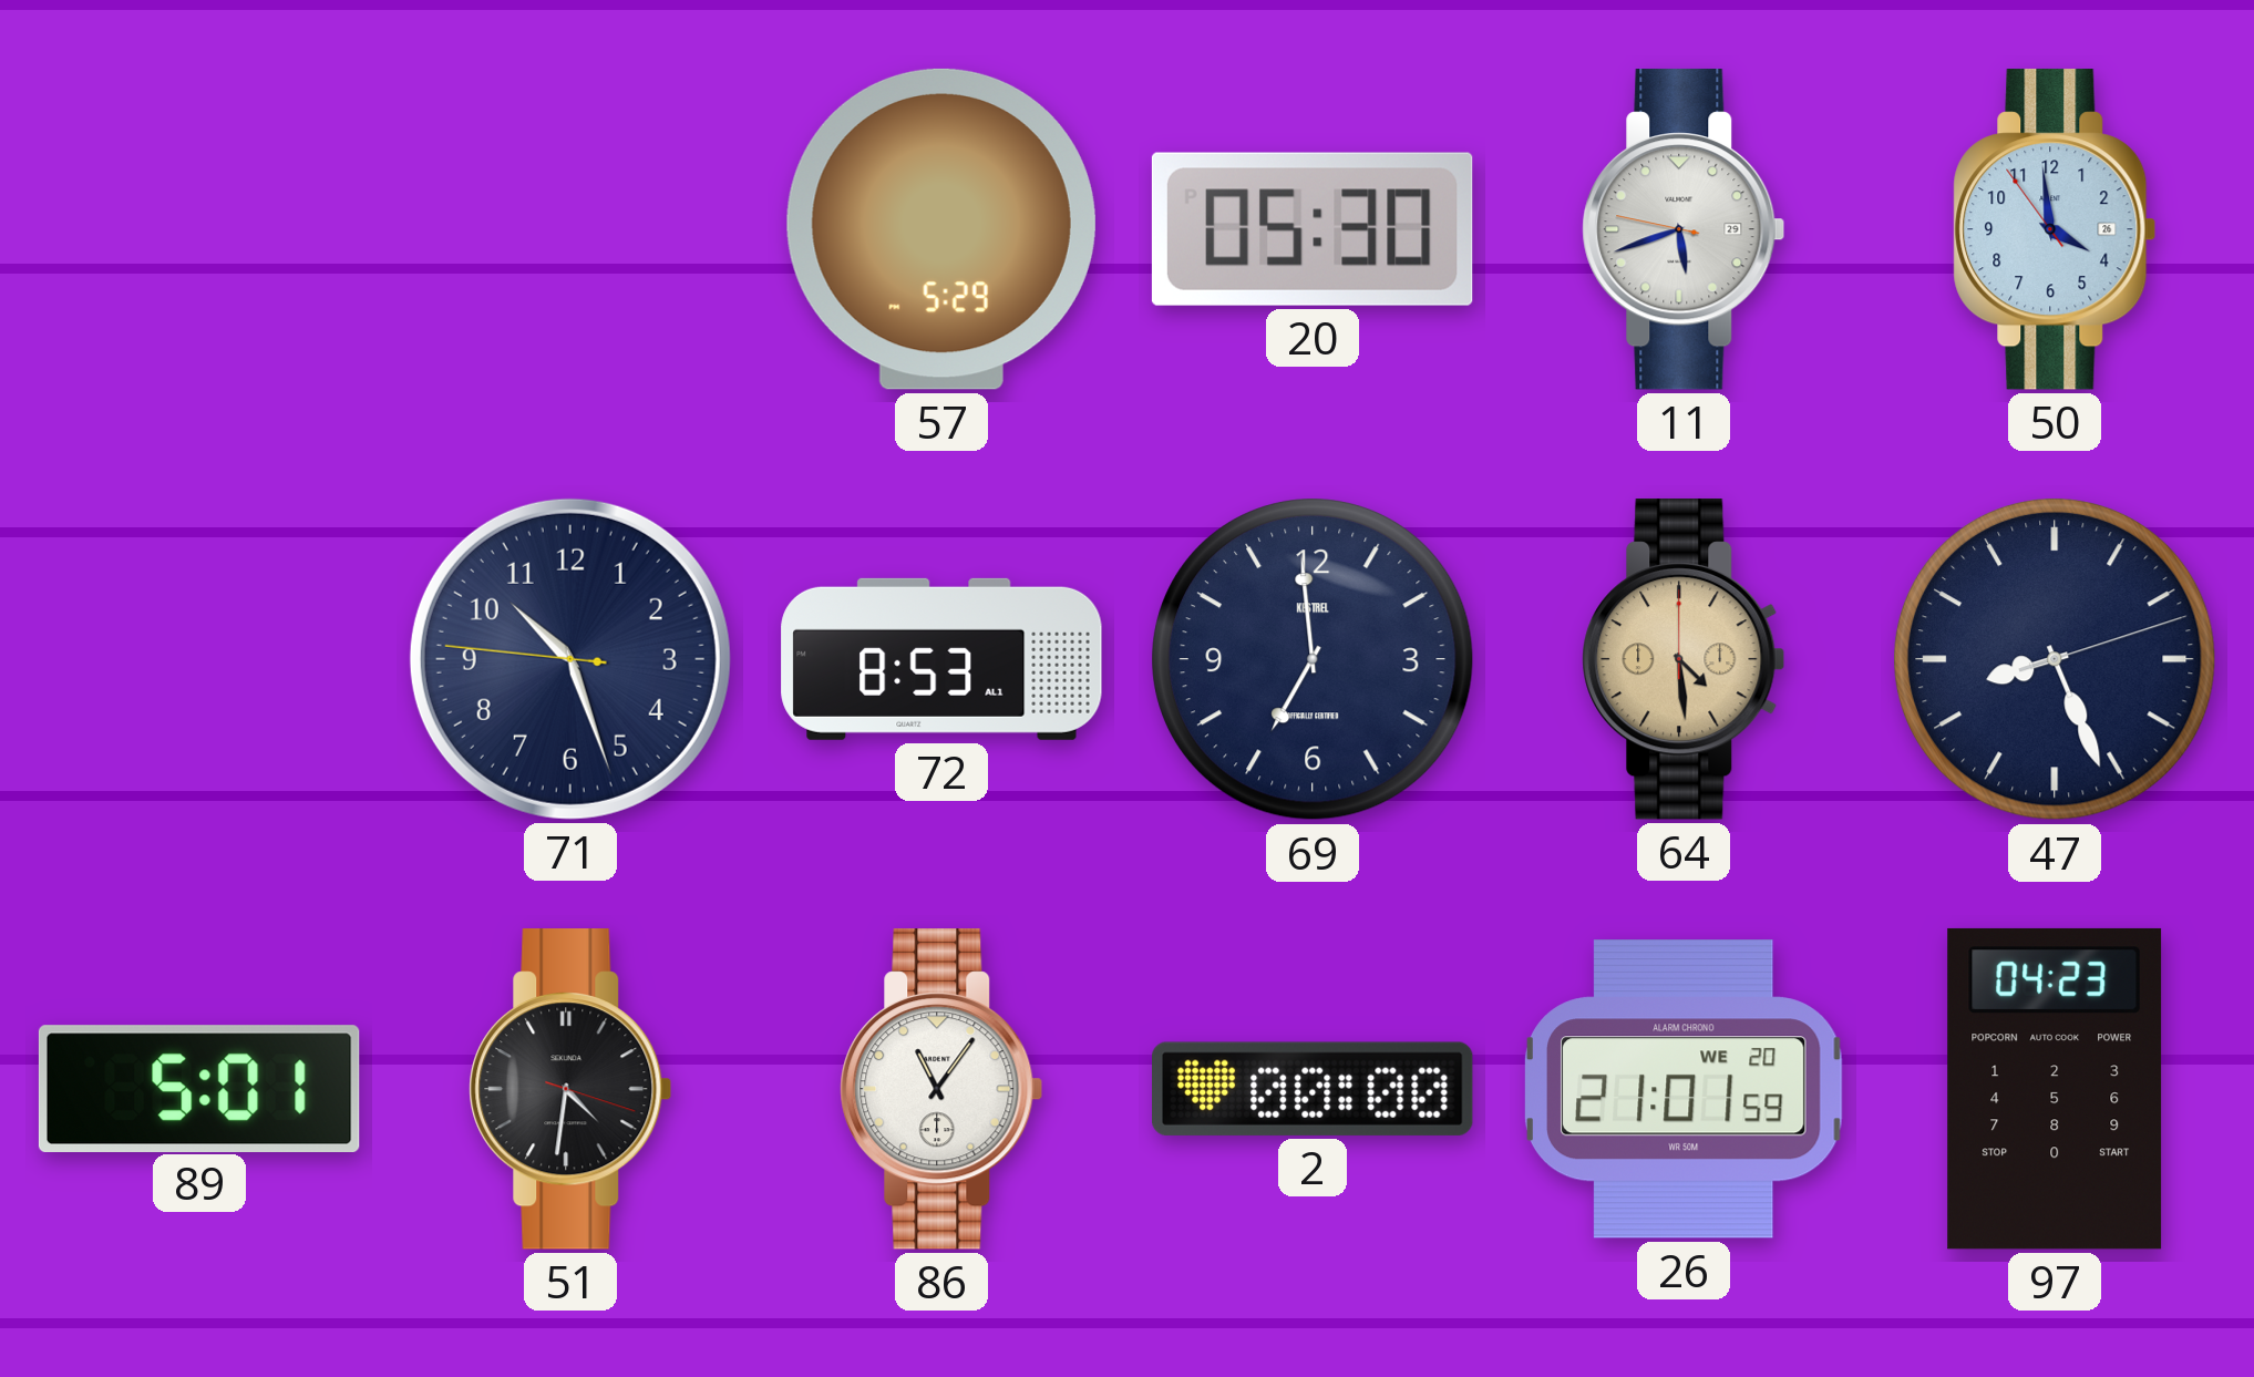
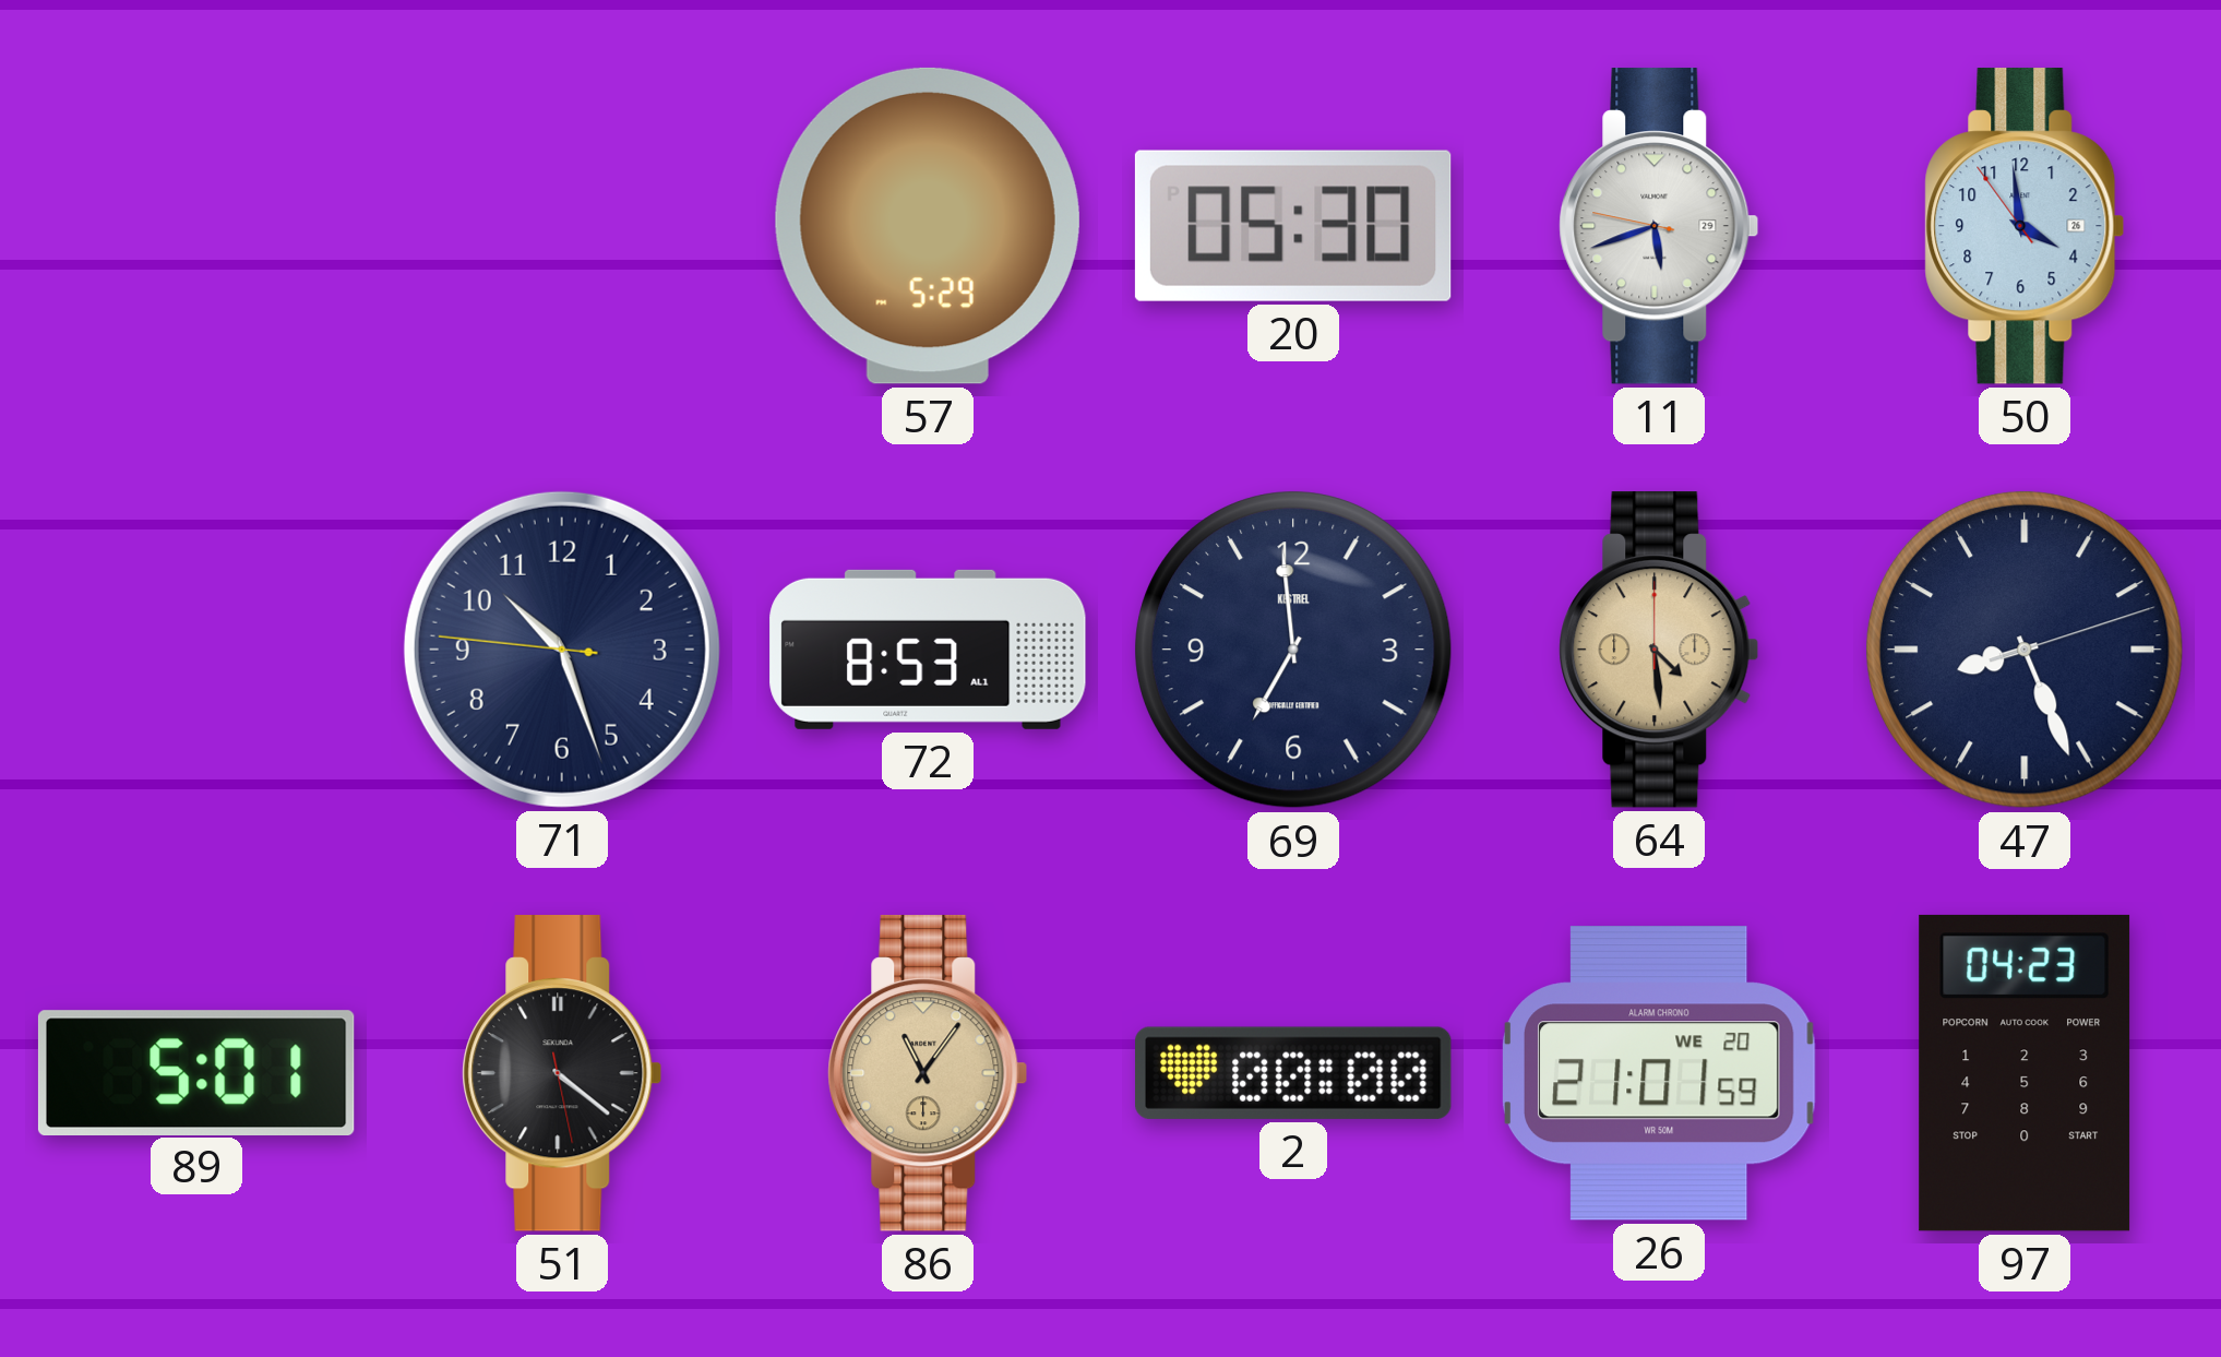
51: 4:31 -> 4:21
86 dial: white -> champagne
